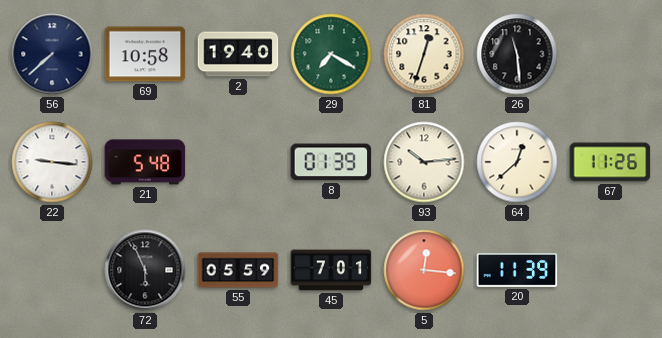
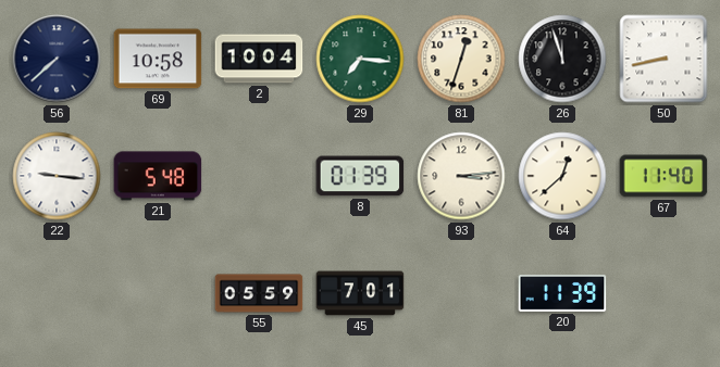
2: 19:40 -> 10:04
29: 7:20 -> 7:16
26: 11:29 -> 11:57
50: none -> 8:43
93: 10:14 -> 3:14
67: 11:26 -> 11:40
72: 5:56 -> none
5: 12:16 -> none
